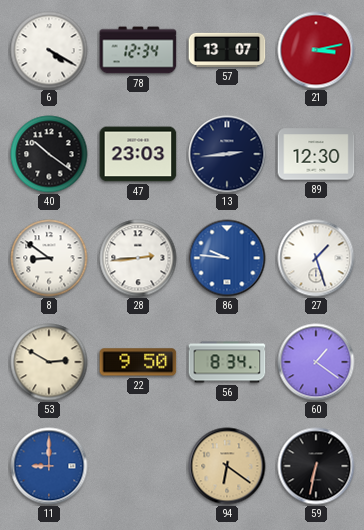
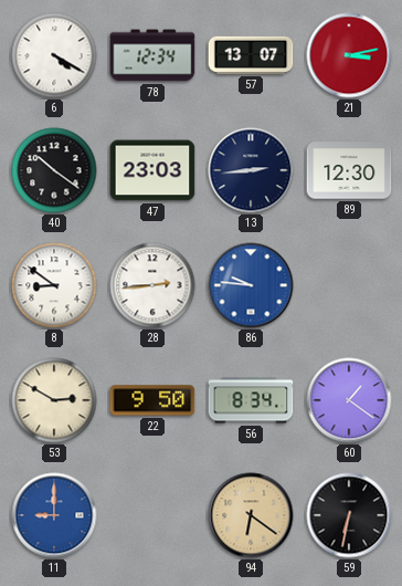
27: 1:27 -> none
